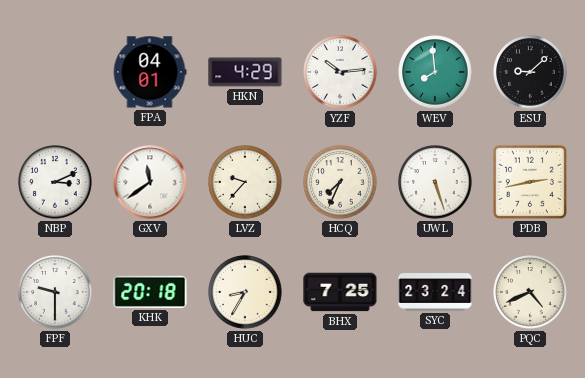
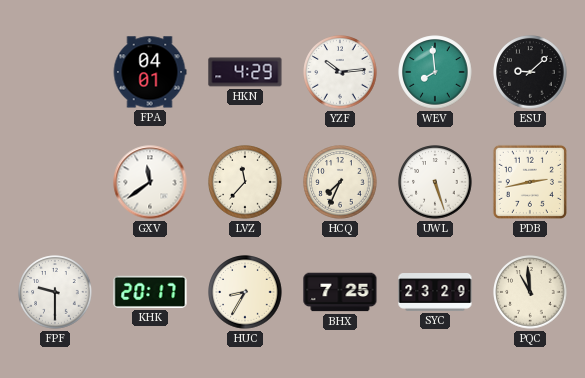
NBP: 3:11 -> none
LVZ: 9:37 -> 11:37
KHK: 20:18 -> 20:17
SYC: 23:24 -> 23:29
PQC: 4:41 -> 10:59
